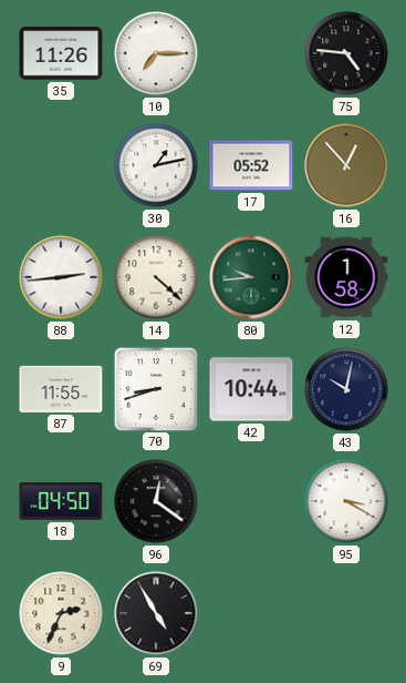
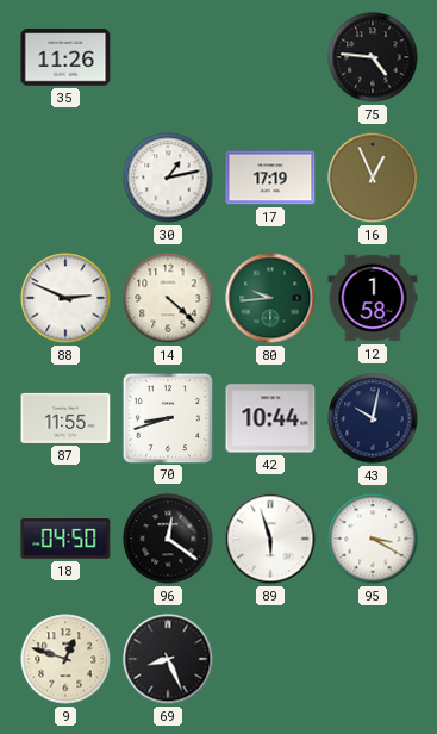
10: 7:15 -> none
17: 05:52 -> 17:19
16: 12:53 -> 12:56
88: 2:44 -> 2:49
89: none -> 5:57
9: 2:34 -> 12:48
69: 4:55 -> 8:26
